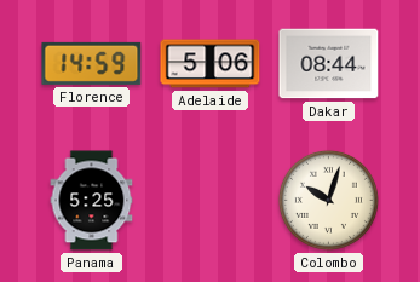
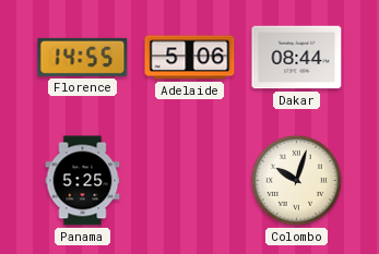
Florence: 14:59 -> 14:55
